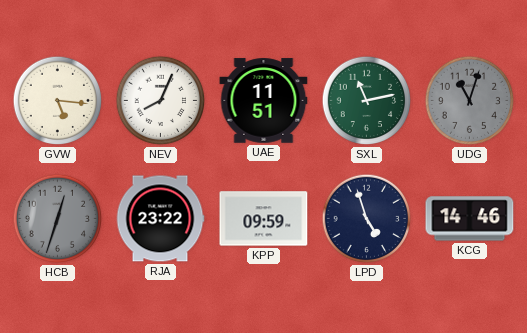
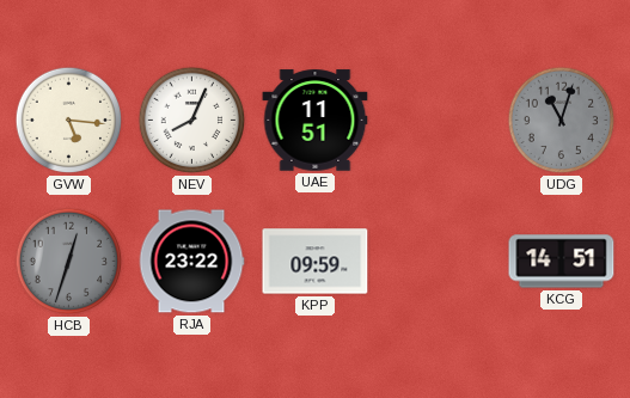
SXL: 11:13 -> none
LPD: 4:57 -> none
KCG: 14:46 -> 14:51
